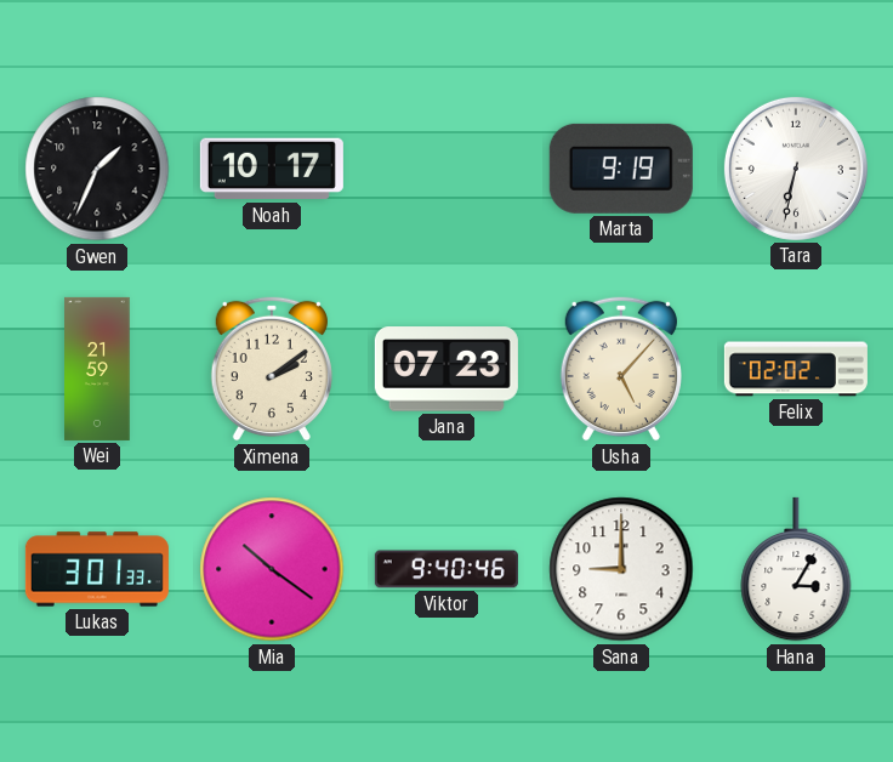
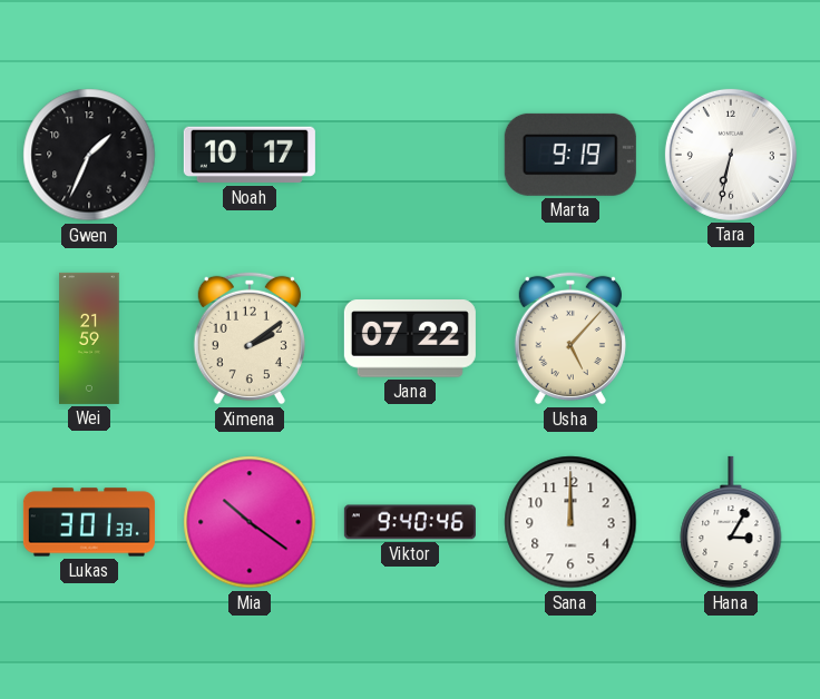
Jana: 07:23 -> 07:22
Felix: 02:02 -> none
Sana: 9:00 -> 12:00
